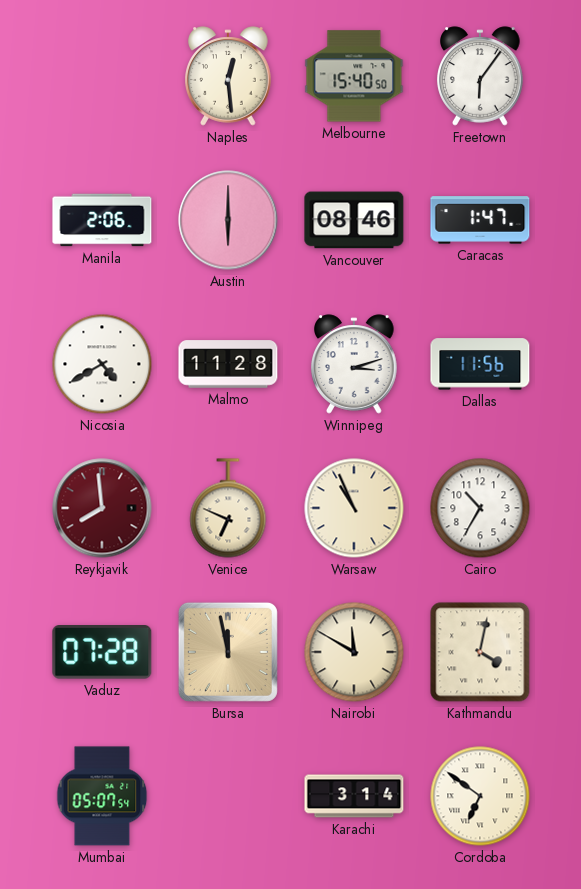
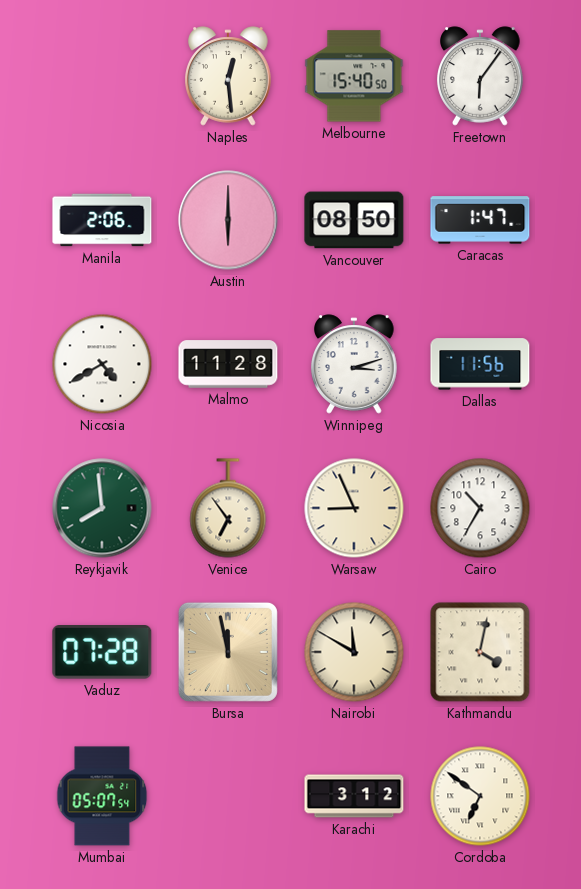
Vancouver: 08:46 -> 08:50
Reykjavik dial: burgundy -> green
Venice: 6:49 -> 6:54
Warsaw: 10:56 -> 8:56
Karachi: 3:14 -> 3:12
